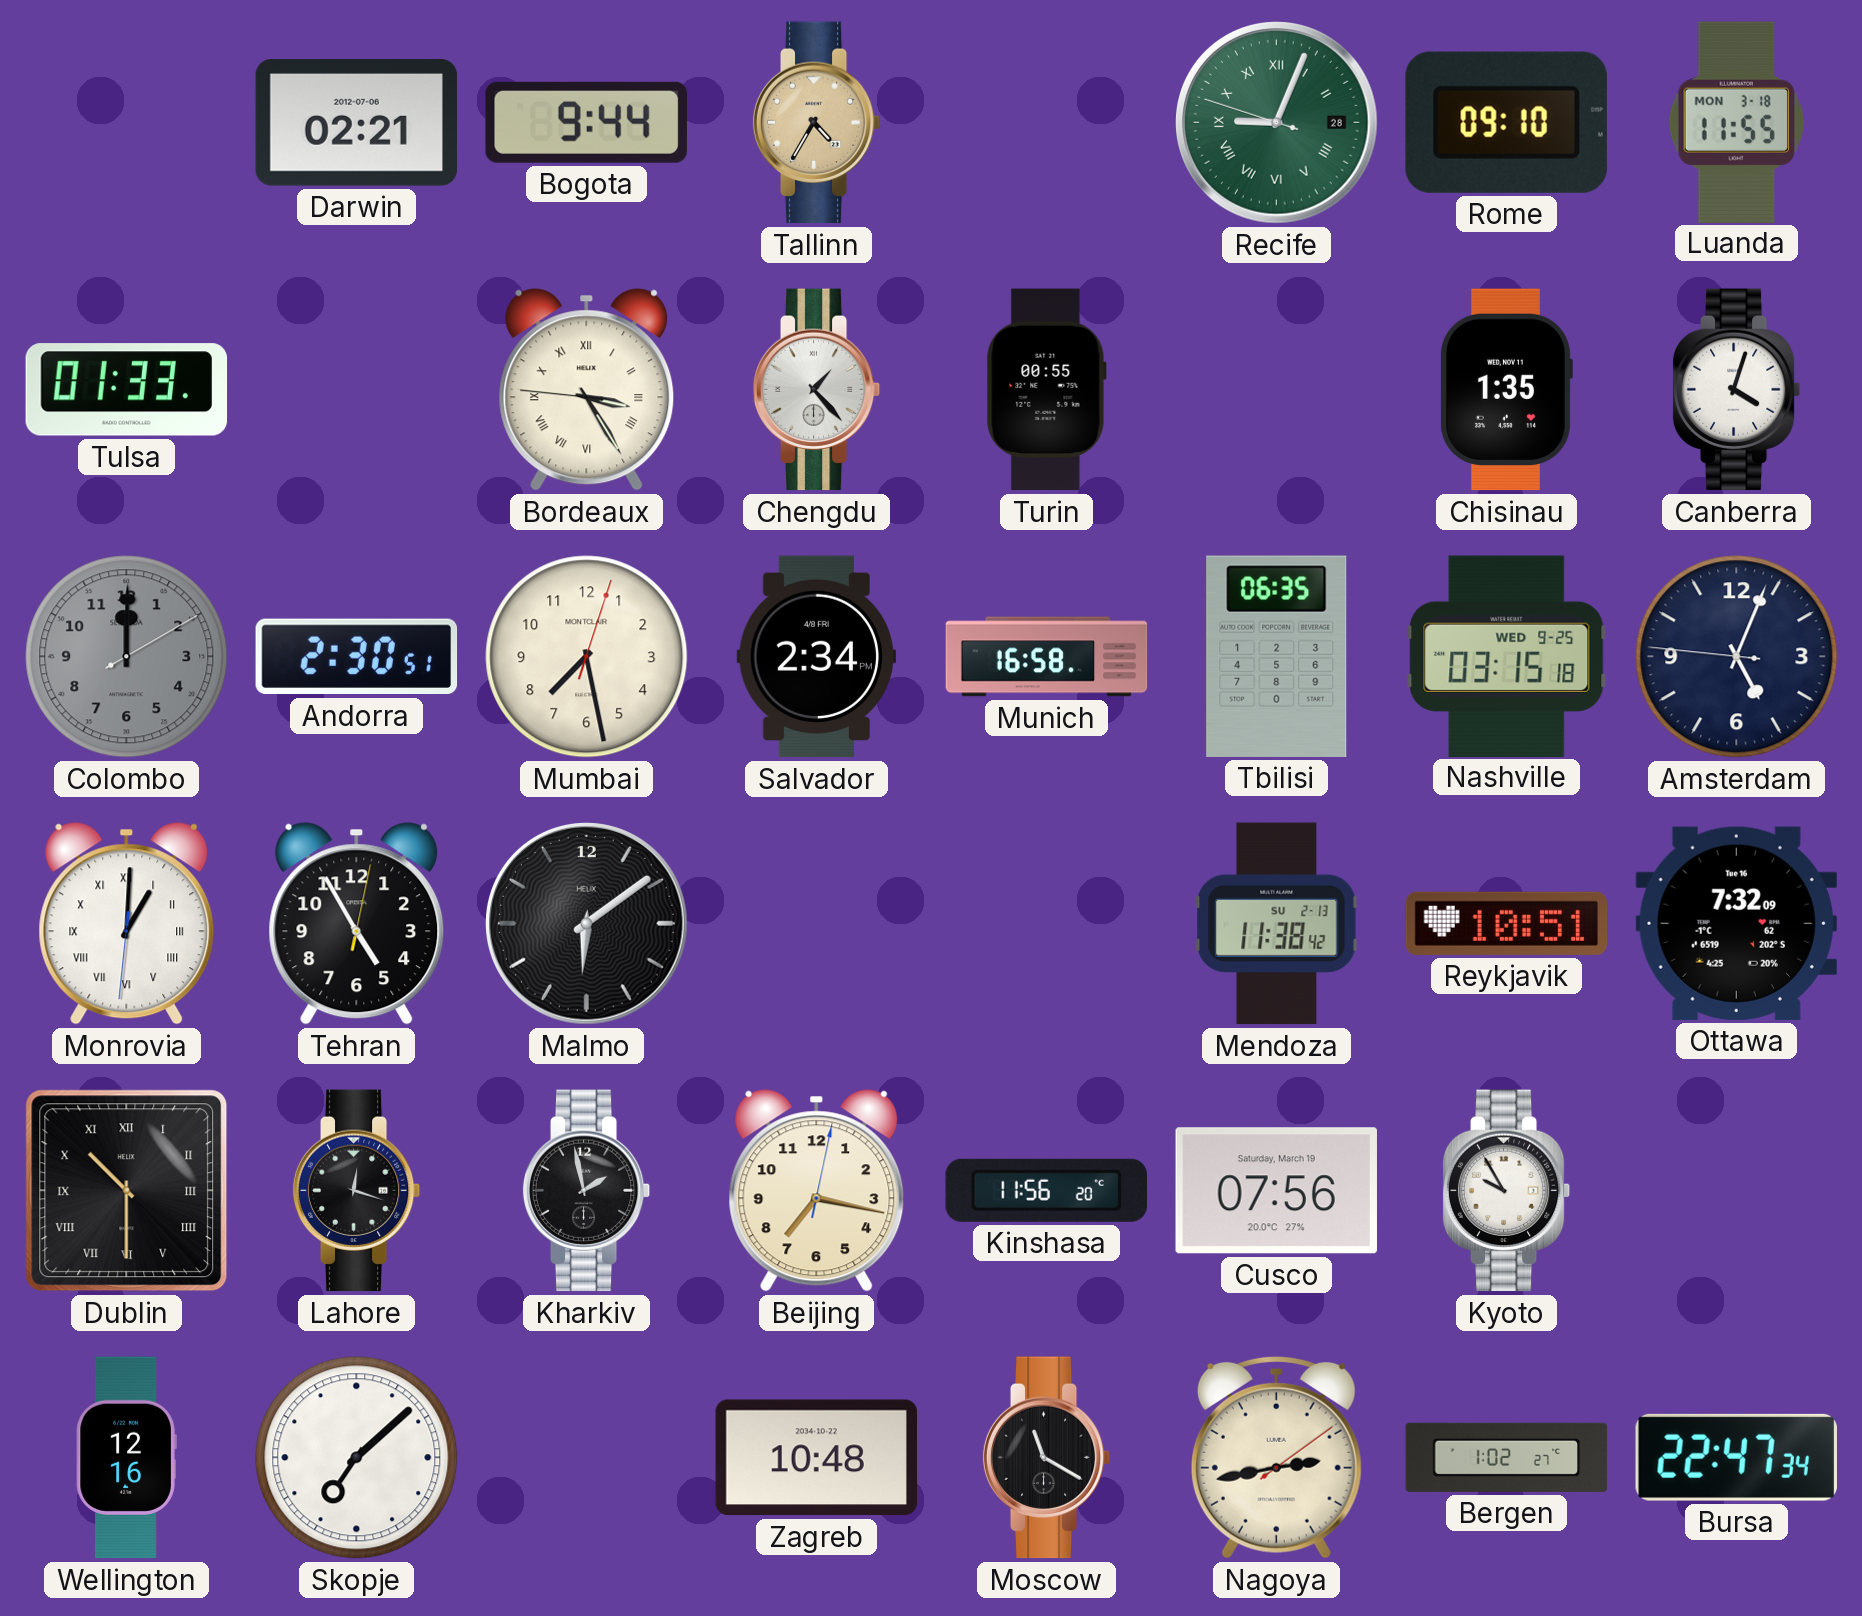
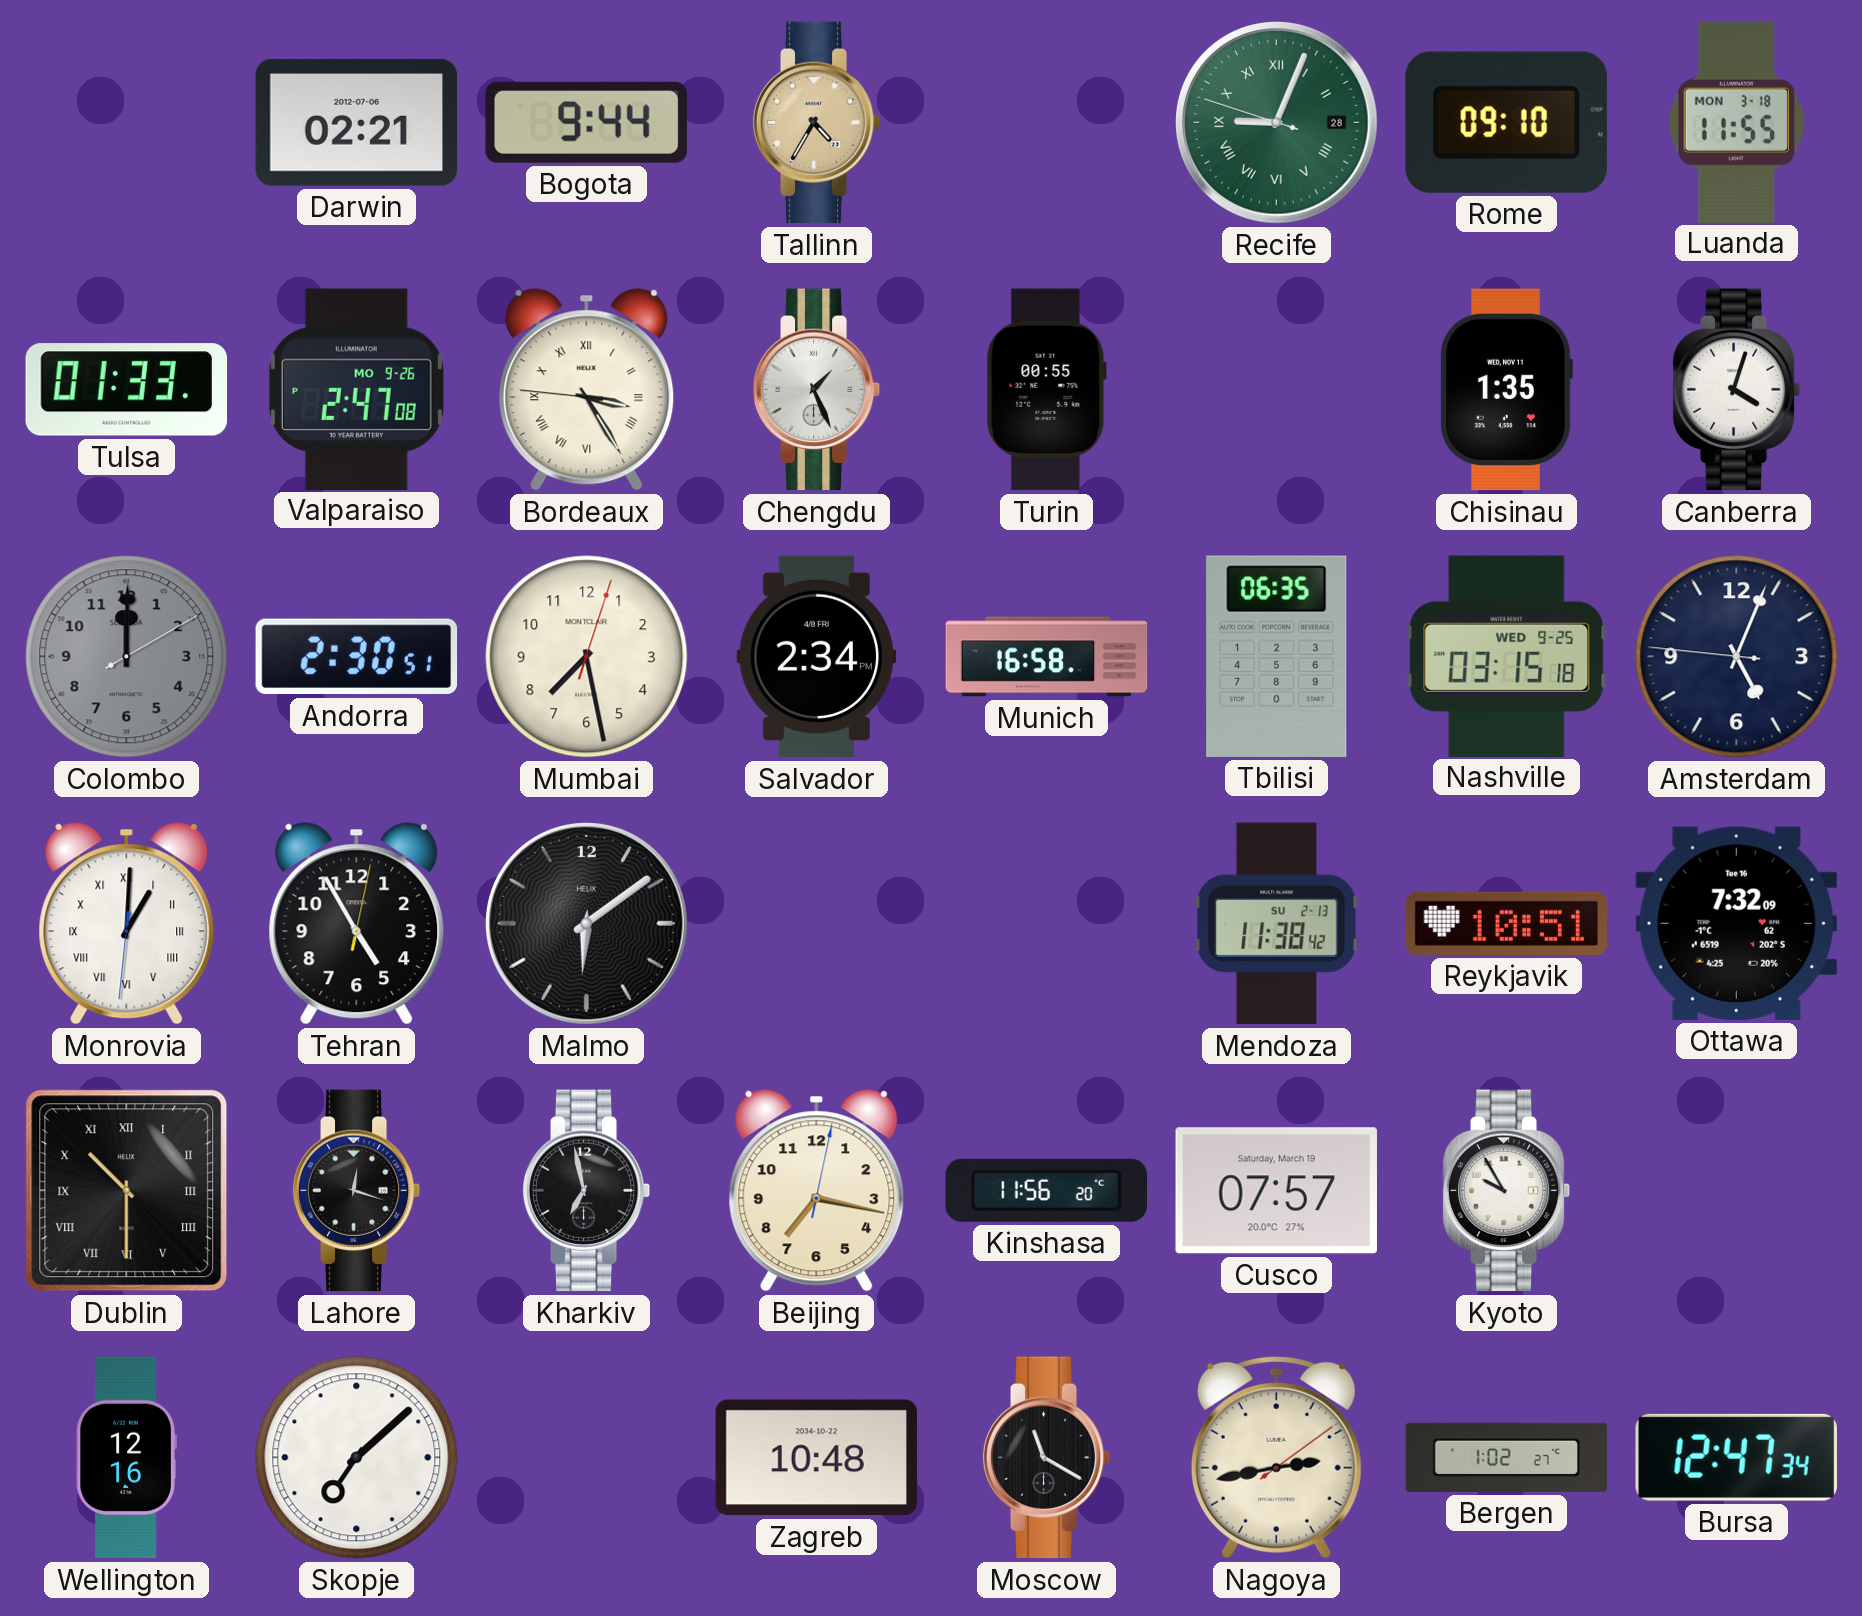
Valparaiso: none -> 2:47
Chengdu: 1:23 -> 1:26
Kharkiv: 1:58 -> 6:58
Cusco: 07:56 -> 07:57
Bursa: 22:47 -> 12:47
